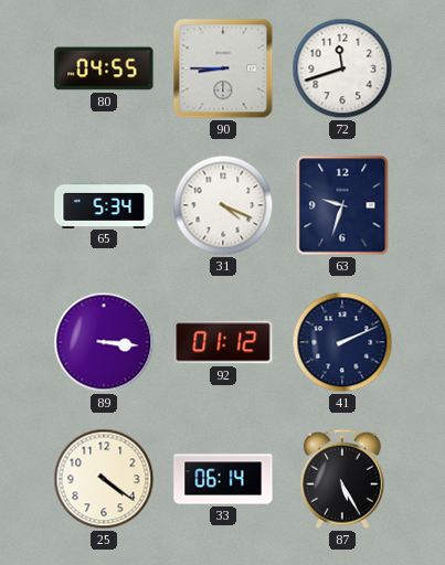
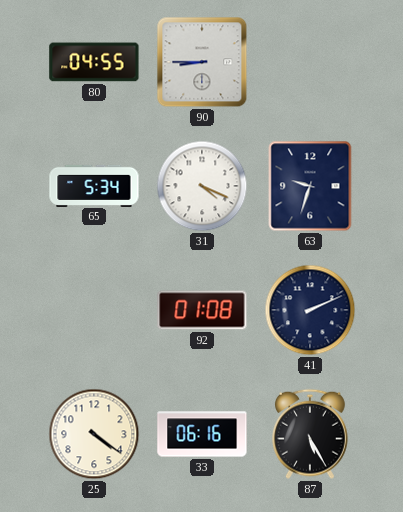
72: 11:42 -> none
89: 3:16 -> none
92: 01:12 -> 01:08
33: 06:14 -> 06:16
